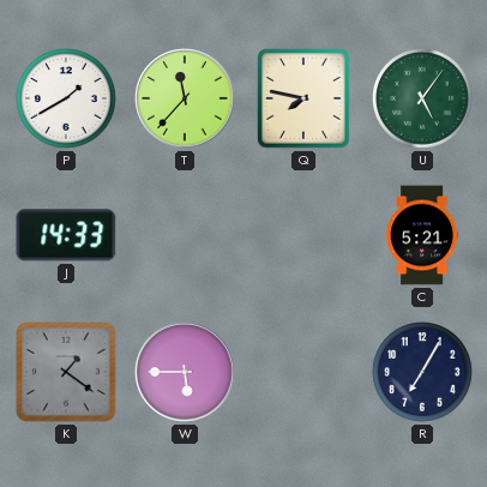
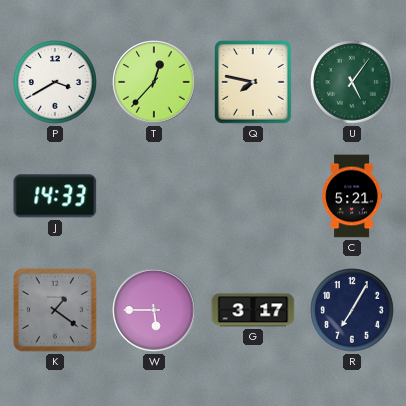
P: 1:40 -> 3:40
T: 11:37 -> 12:37
G: none -> 3:17
